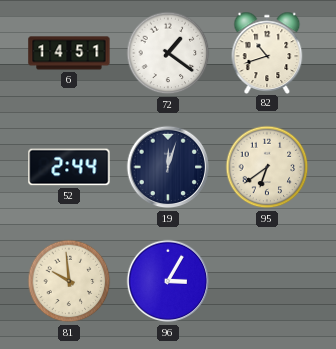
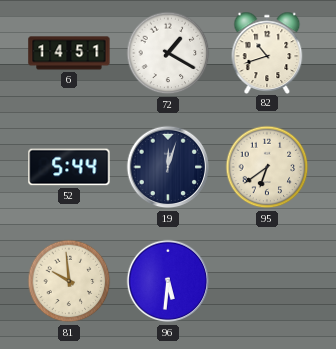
72: 1:21 -> 1:20
52: 2:44 -> 5:44
96: 3:05 -> 5:31
